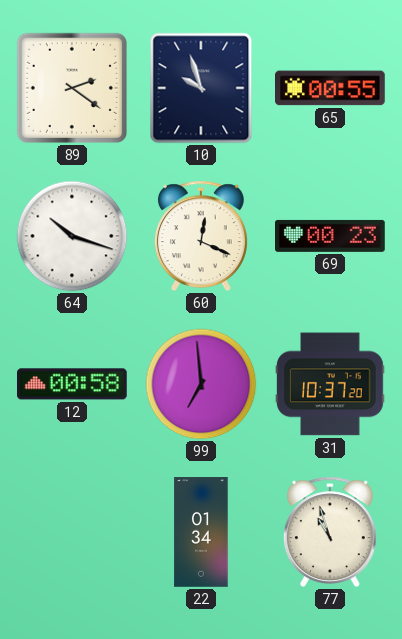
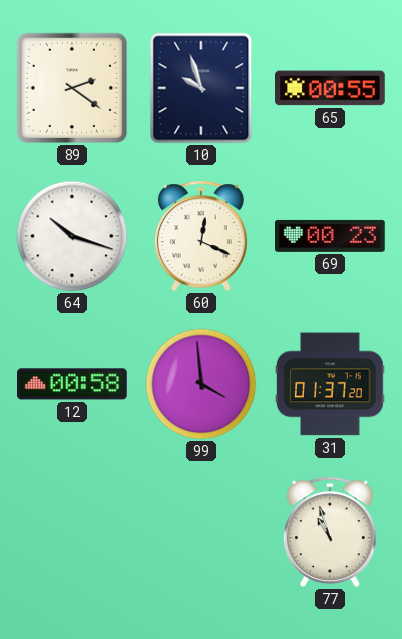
99: 6:59 -> 3:59
31: 10:37 -> 01:37
22: 01:34 -> none
